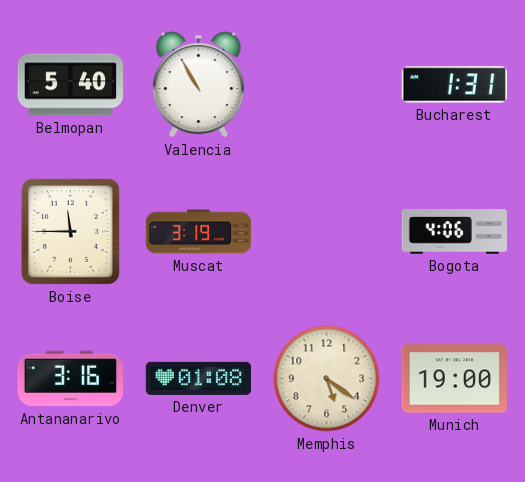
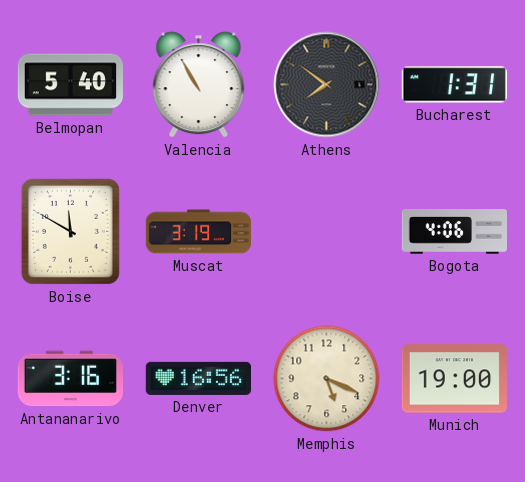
Athens: none -> 7:51
Boise: 11:45 -> 11:50
Denver: 01:08 -> 16:56
Memphis: 5:21 -> 5:19
